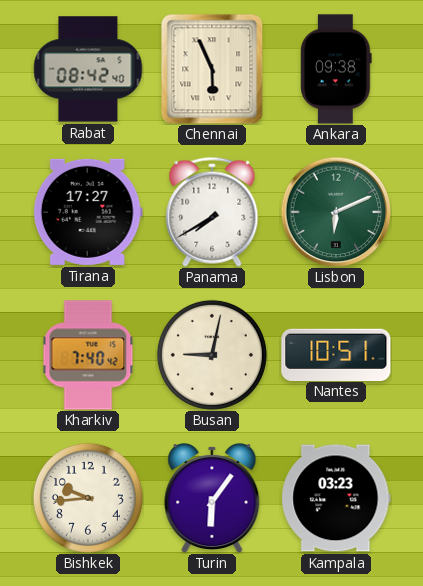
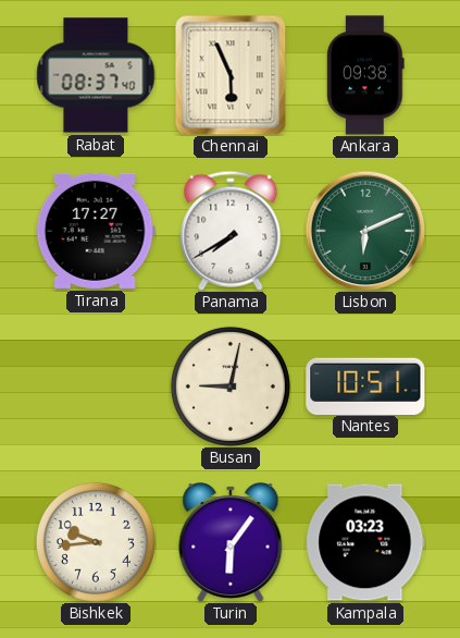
Rabat: 08:42 -> 08:37
Kharkiv: 7:40 -> none
